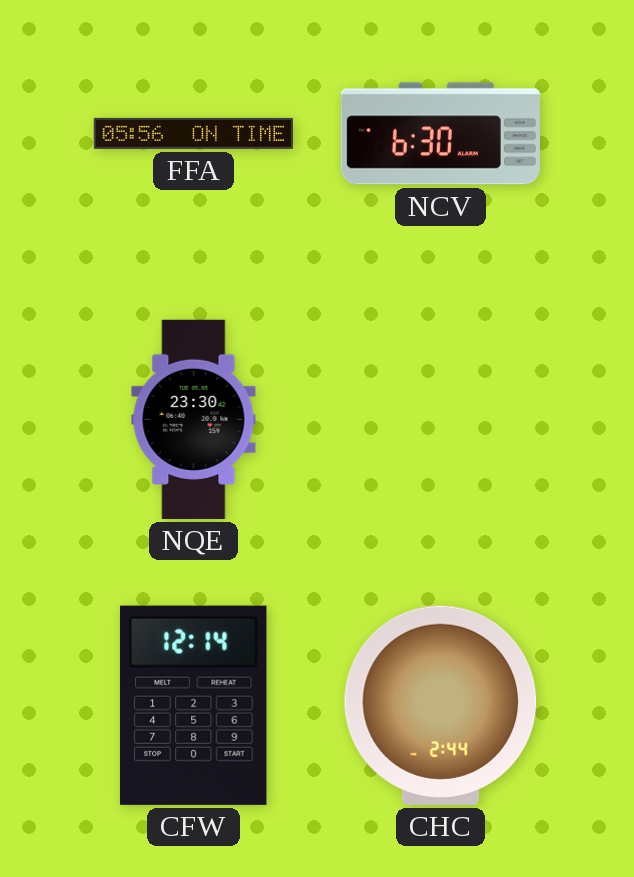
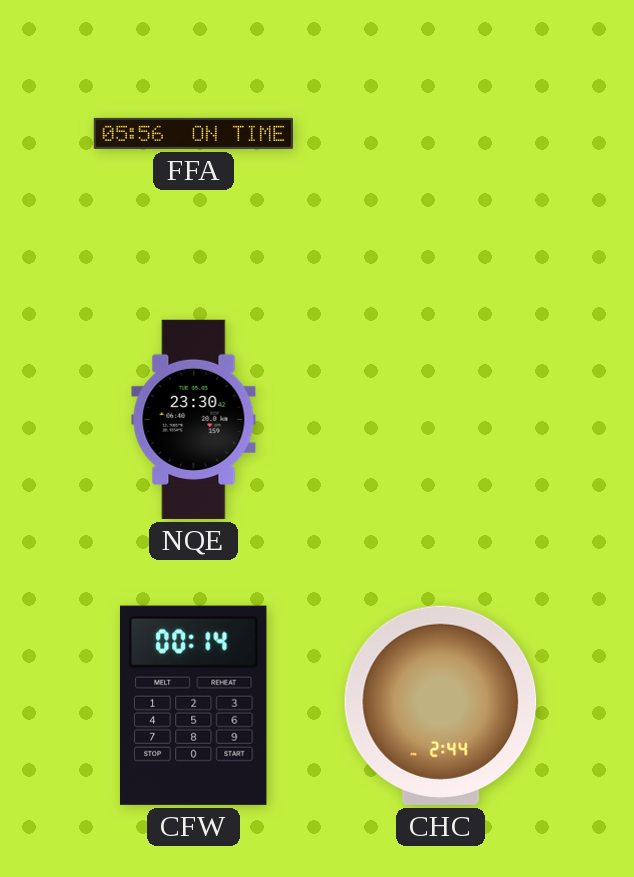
NCV: 6:30 -> none
CFW: 12:14 -> 00:14
